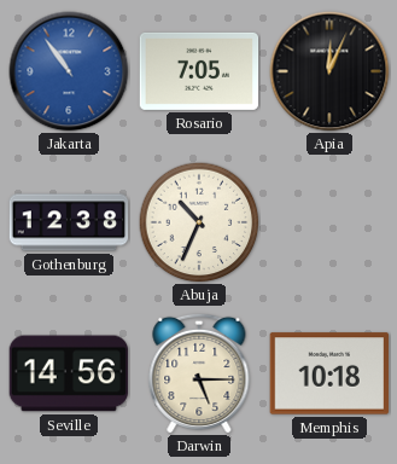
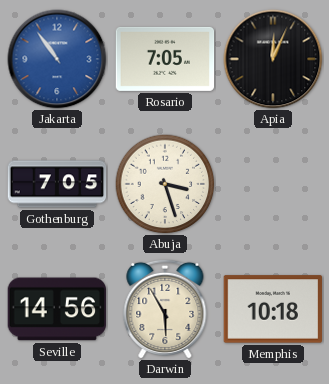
Gothenburg: 12:38 -> 7:05
Abuja: 10:34 -> 3:27
Darwin: 5:15 -> 5:55
